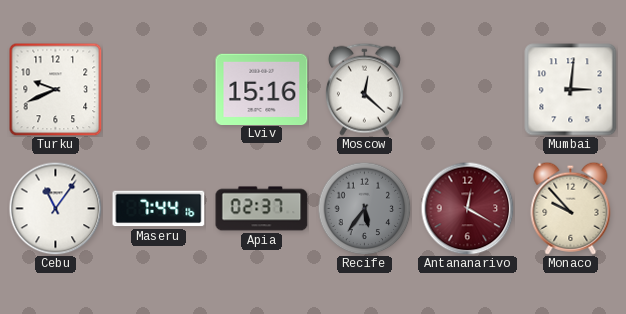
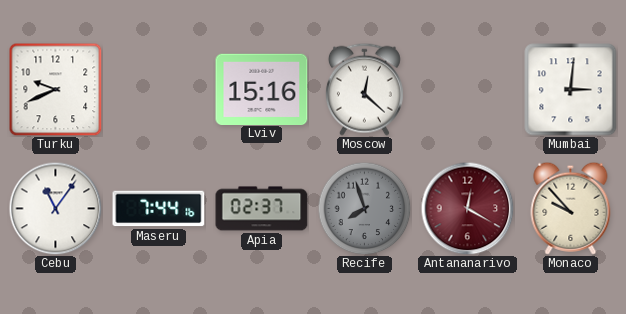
Recife: 5:36 -> 7:57
